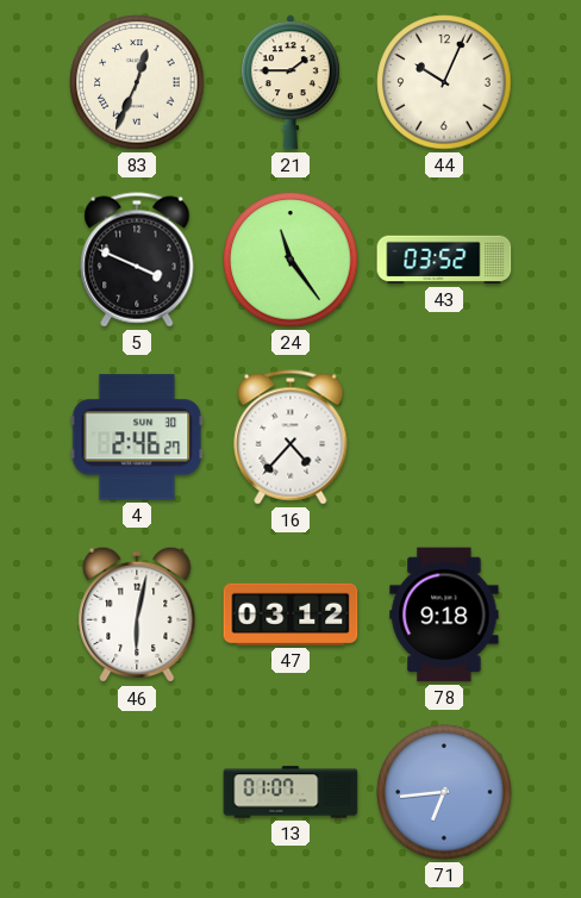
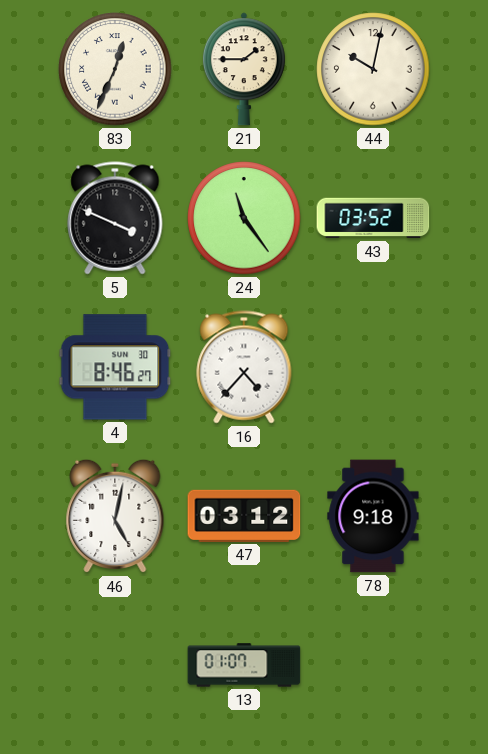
44: 10:04 -> 10:02
4: 2:46 -> 8:46
46: 6:02 -> 5:02
71: 6:44 -> none
